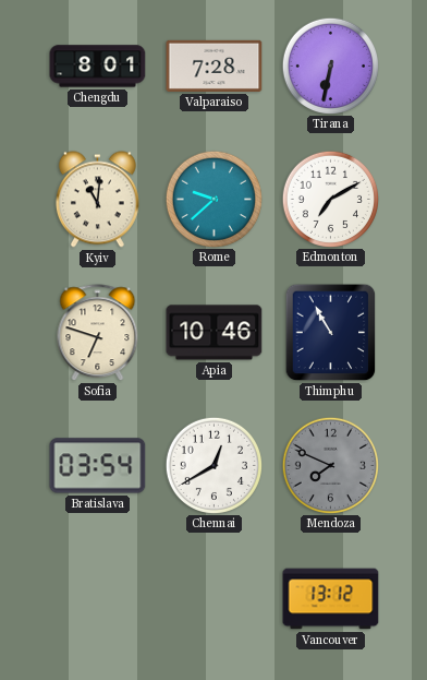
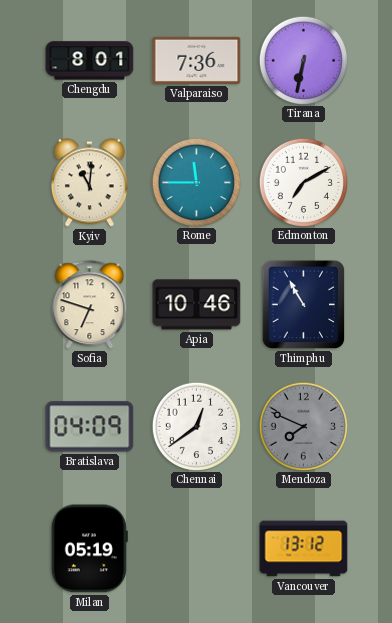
Valparaiso: 7:28 -> 7:36
Rome: 9:38 -> 11:45
Bratislava: 03:54 -> 04:09
Chennai: 12:40 -> 12:39
Milan: none -> 05:19
